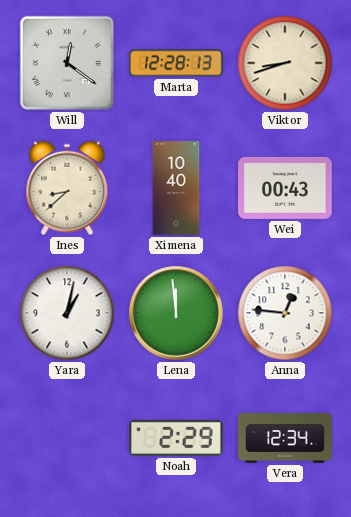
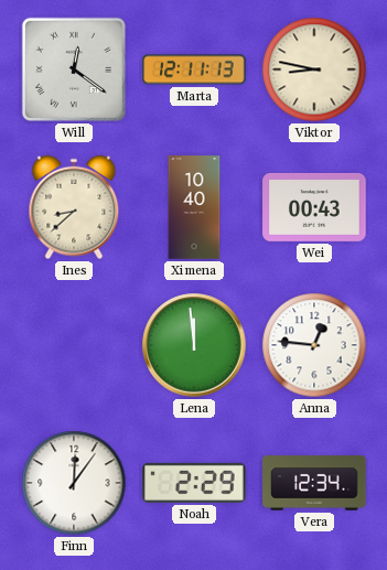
Marta: 12:28 -> 12:11
Viktor: 8:42 -> 8:47
Yara: 1:02 -> none
Finn: none -> 12:06
